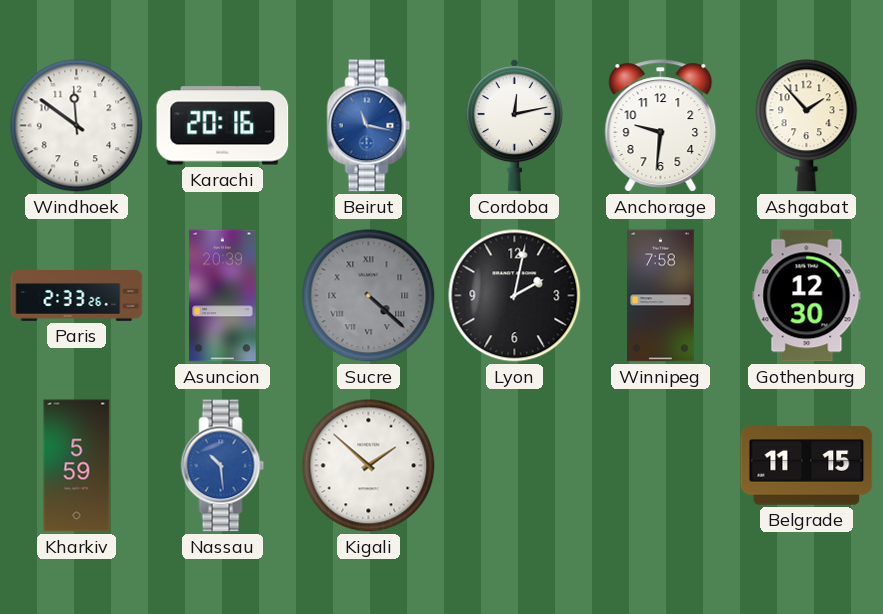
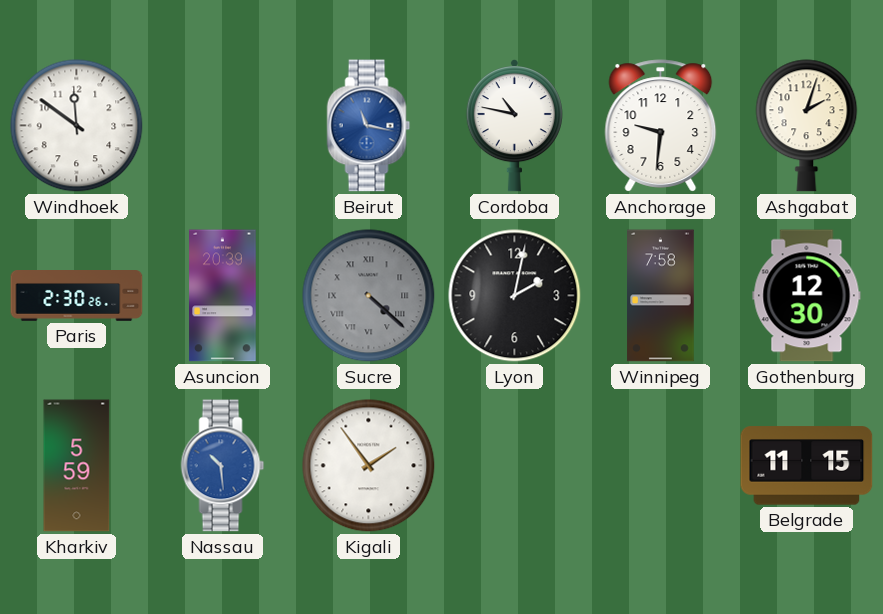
Karachi: 20:16 -> none
Cordoba: 12:13 -> 10:47
Ashgabat: 1:53 -> 2:03
Paris: 2:33 -> 2:30
Kigali: 1:52 -> 1:54
